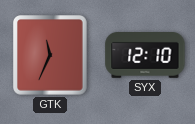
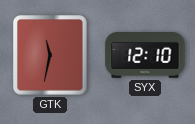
GTK: 11:34 -> 11:32
